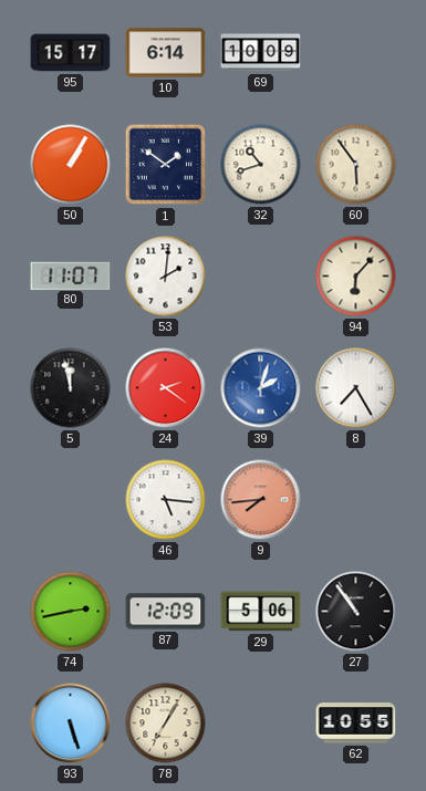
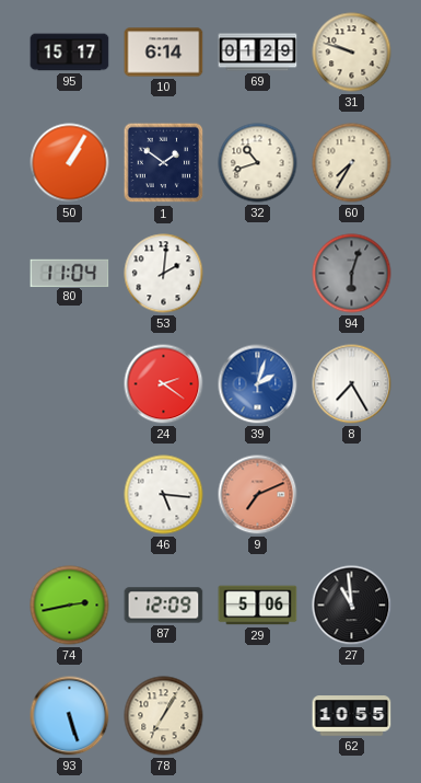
69: 10:09 -> 01:29
31: none -> 9:48
60: 5:54 -> 7:35
80: 11:07 -> 11:04
94: 6:07 -> 6:03
94 dial: cream -> grey
5: 11:58 -> none
9: 7:44 -> 7:11
27: 10:54 -> 10:59
